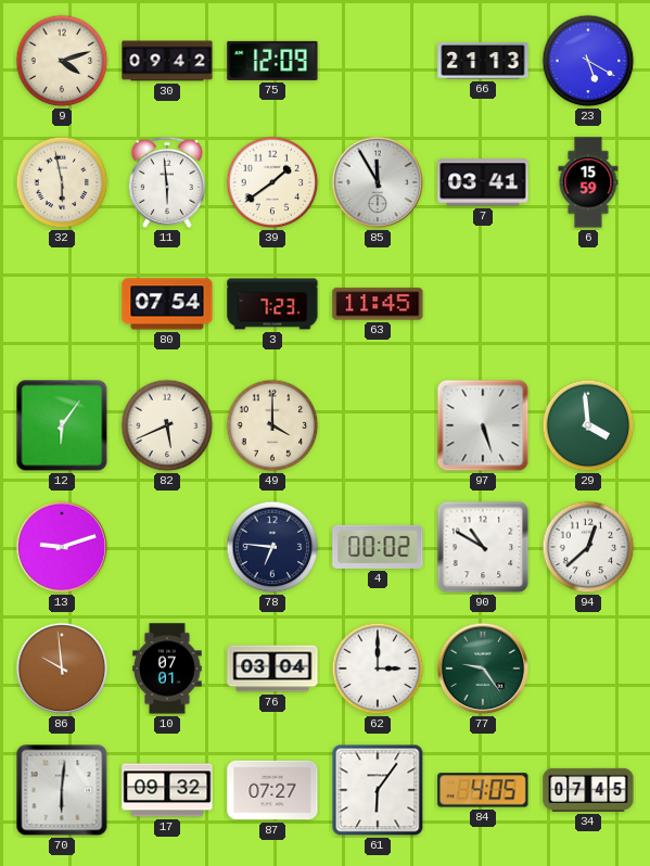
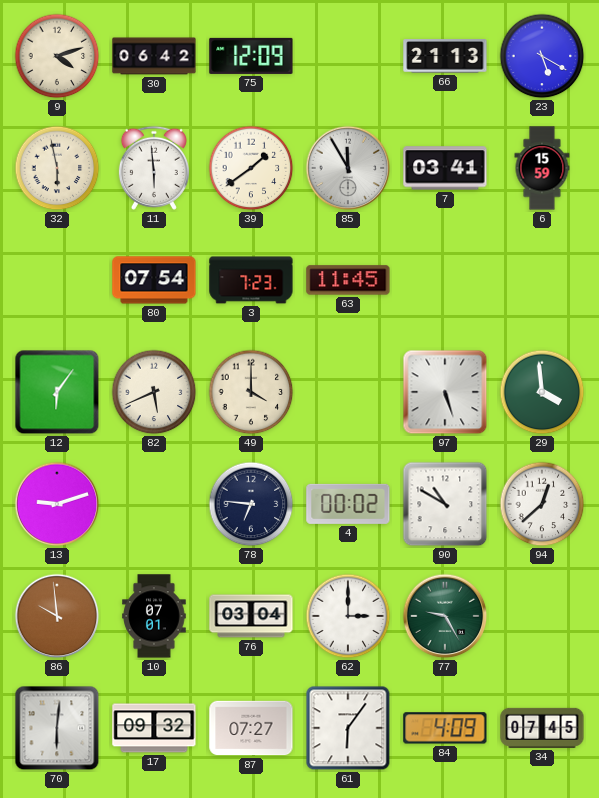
30: 09:42 -> 06:42
77: 9:24 -> 9:25
84: 4:05 -> 4:09
